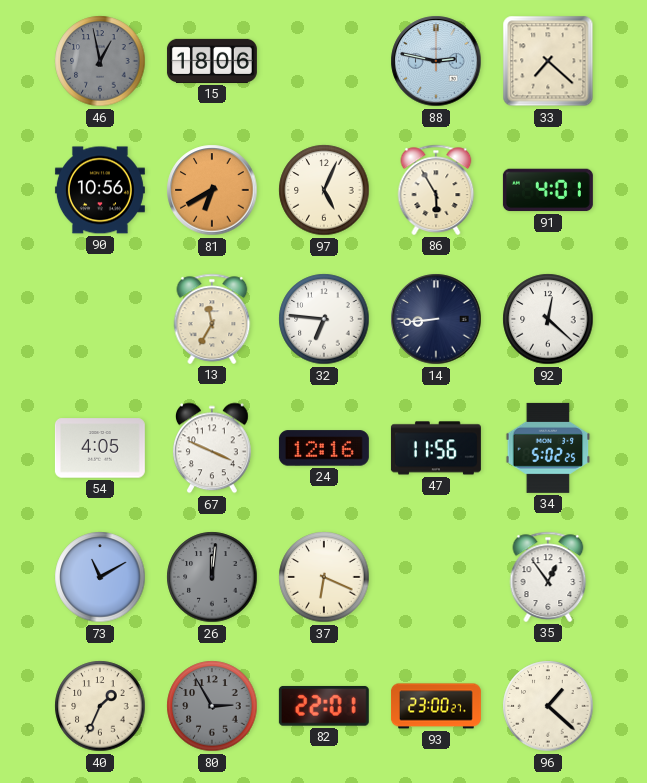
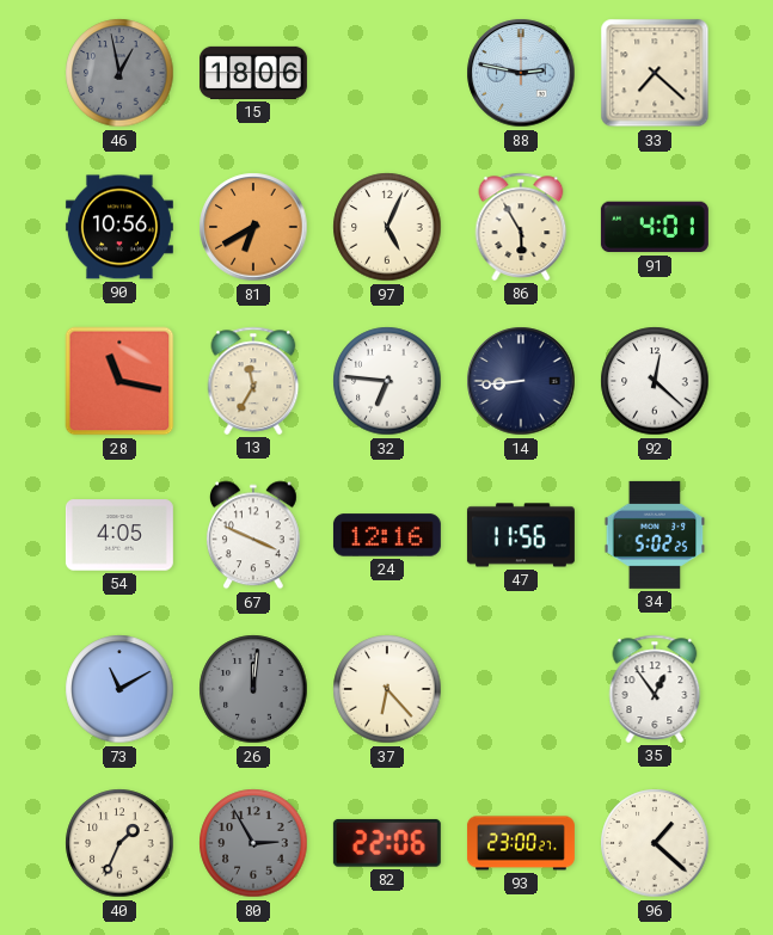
28: none -> 11:17
37: 6:19 -> 6:23
82: 22:01 -> 22:06
